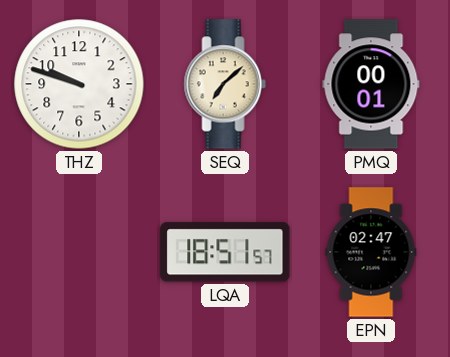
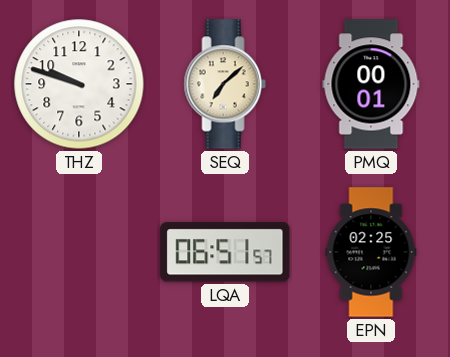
LQA: 18:51 -> 06:51
EPN: 02:47 -> 02:25
